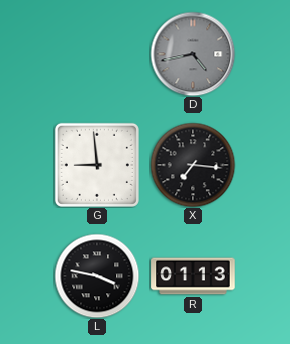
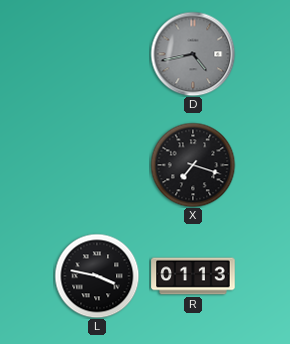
G: 8:59 -> none
X: 7:16 -> 7:18
